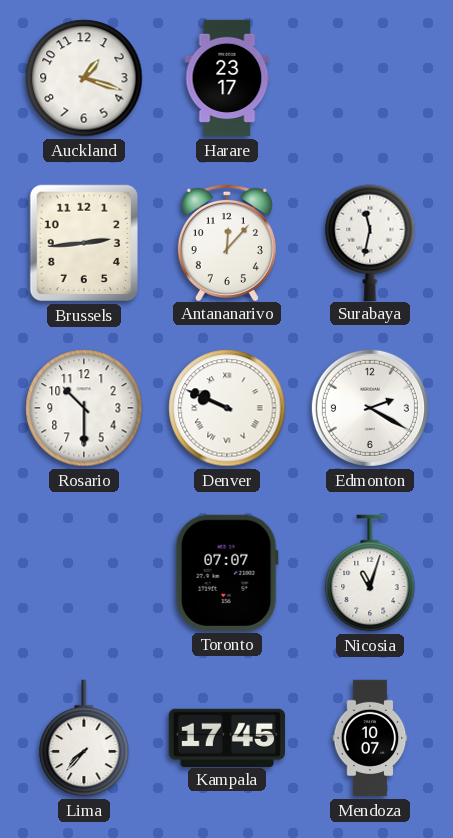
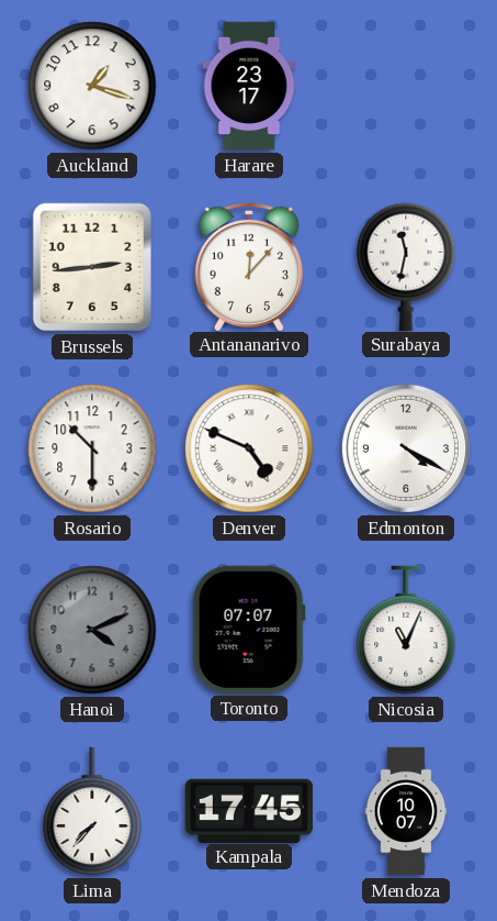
Denver: 9:49 -> 4:49
Edmonton: 2:20 -> 4:20
Hanoi: none -> 4:11
Nicosia: 11:03 -> 11:04
